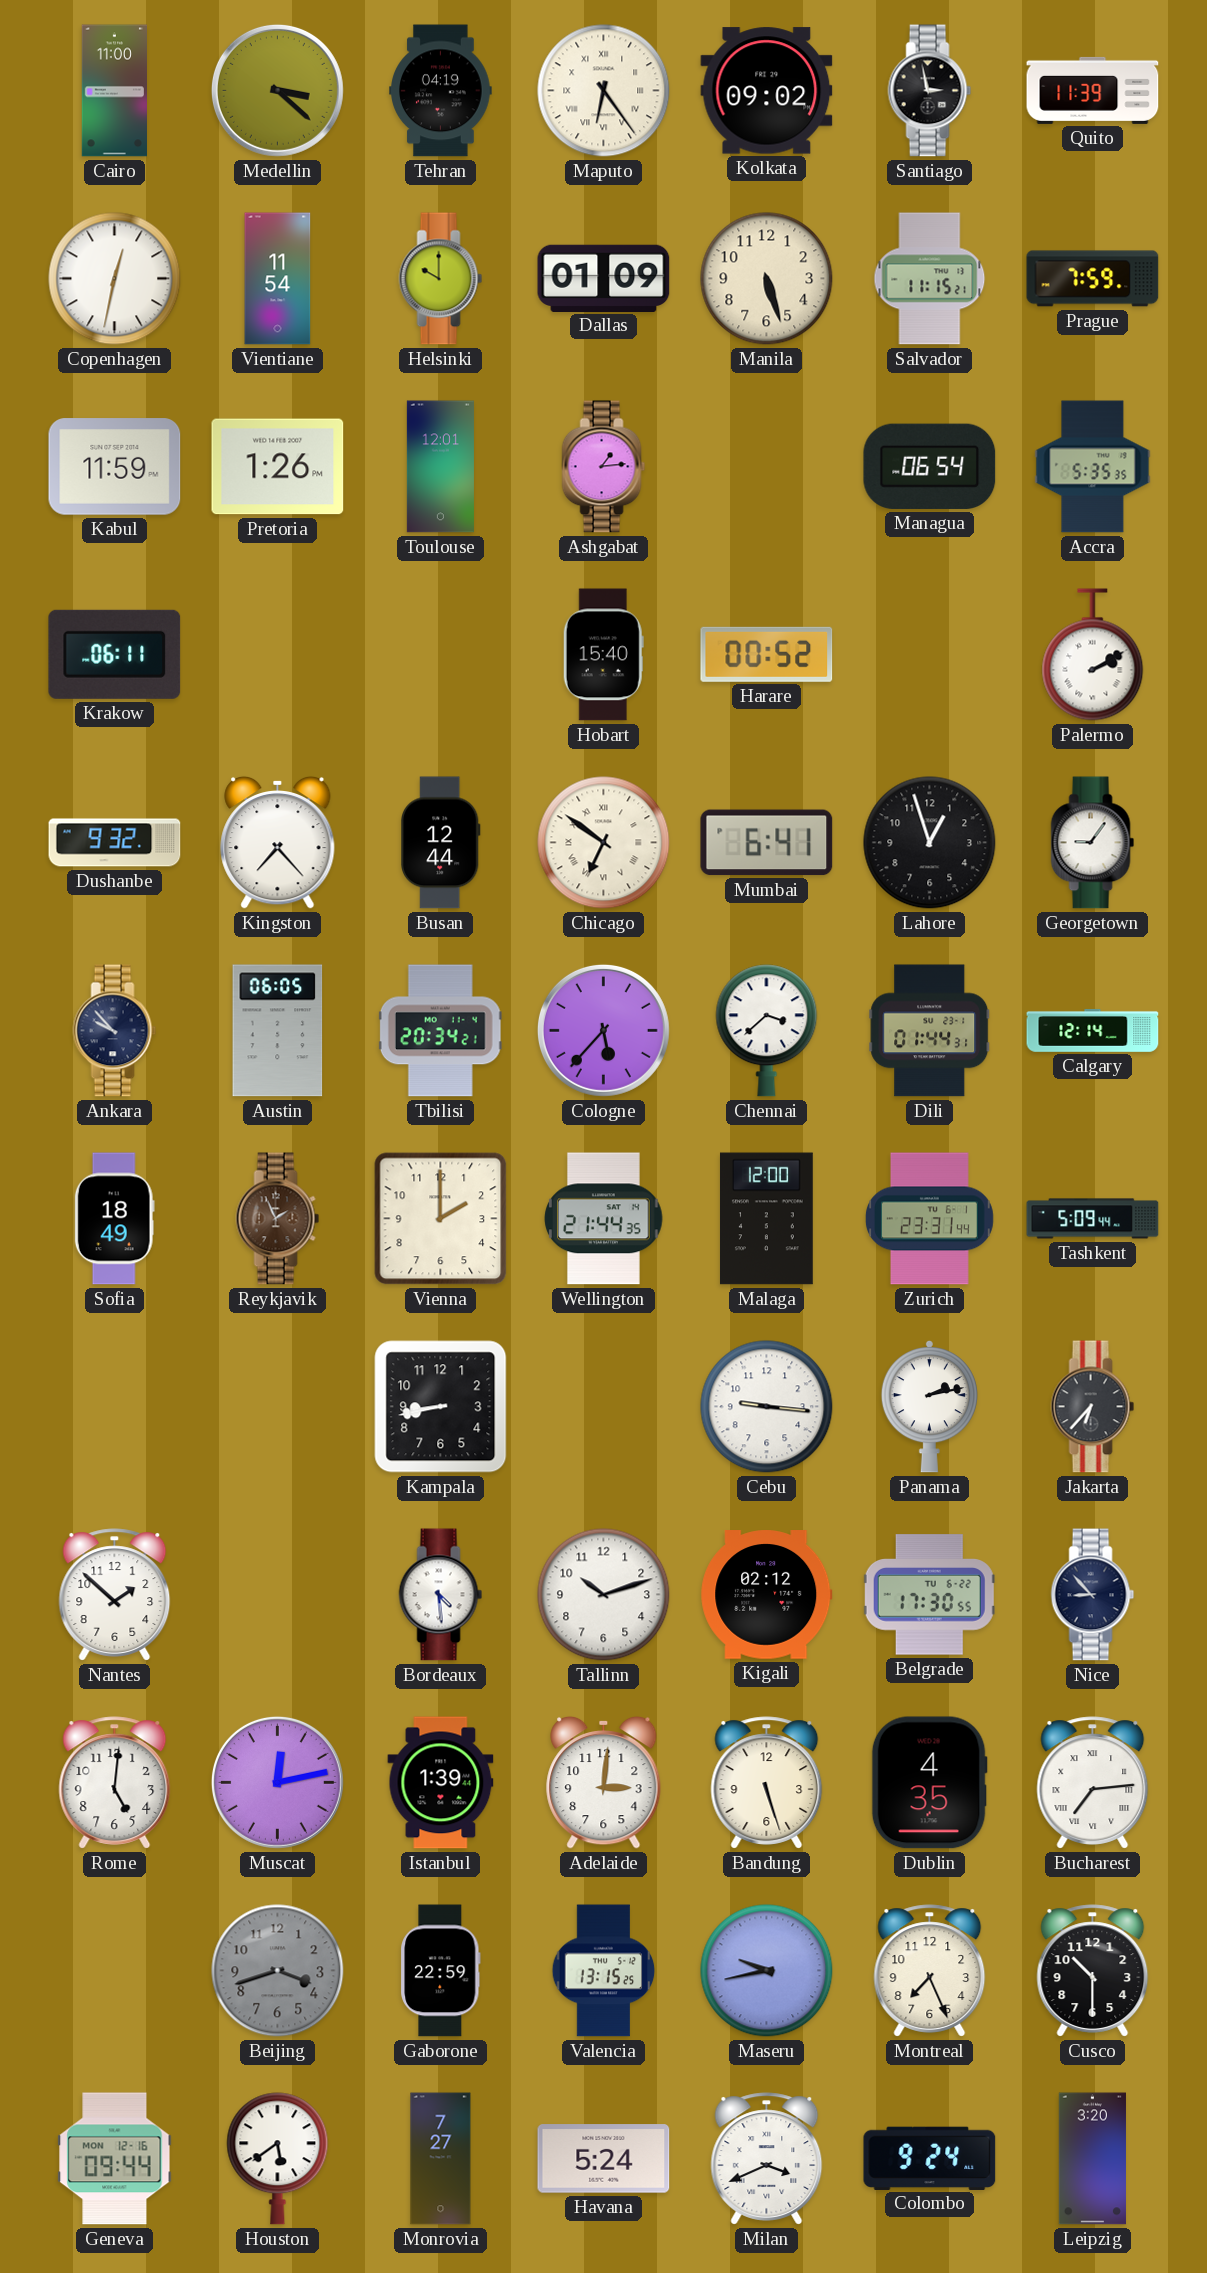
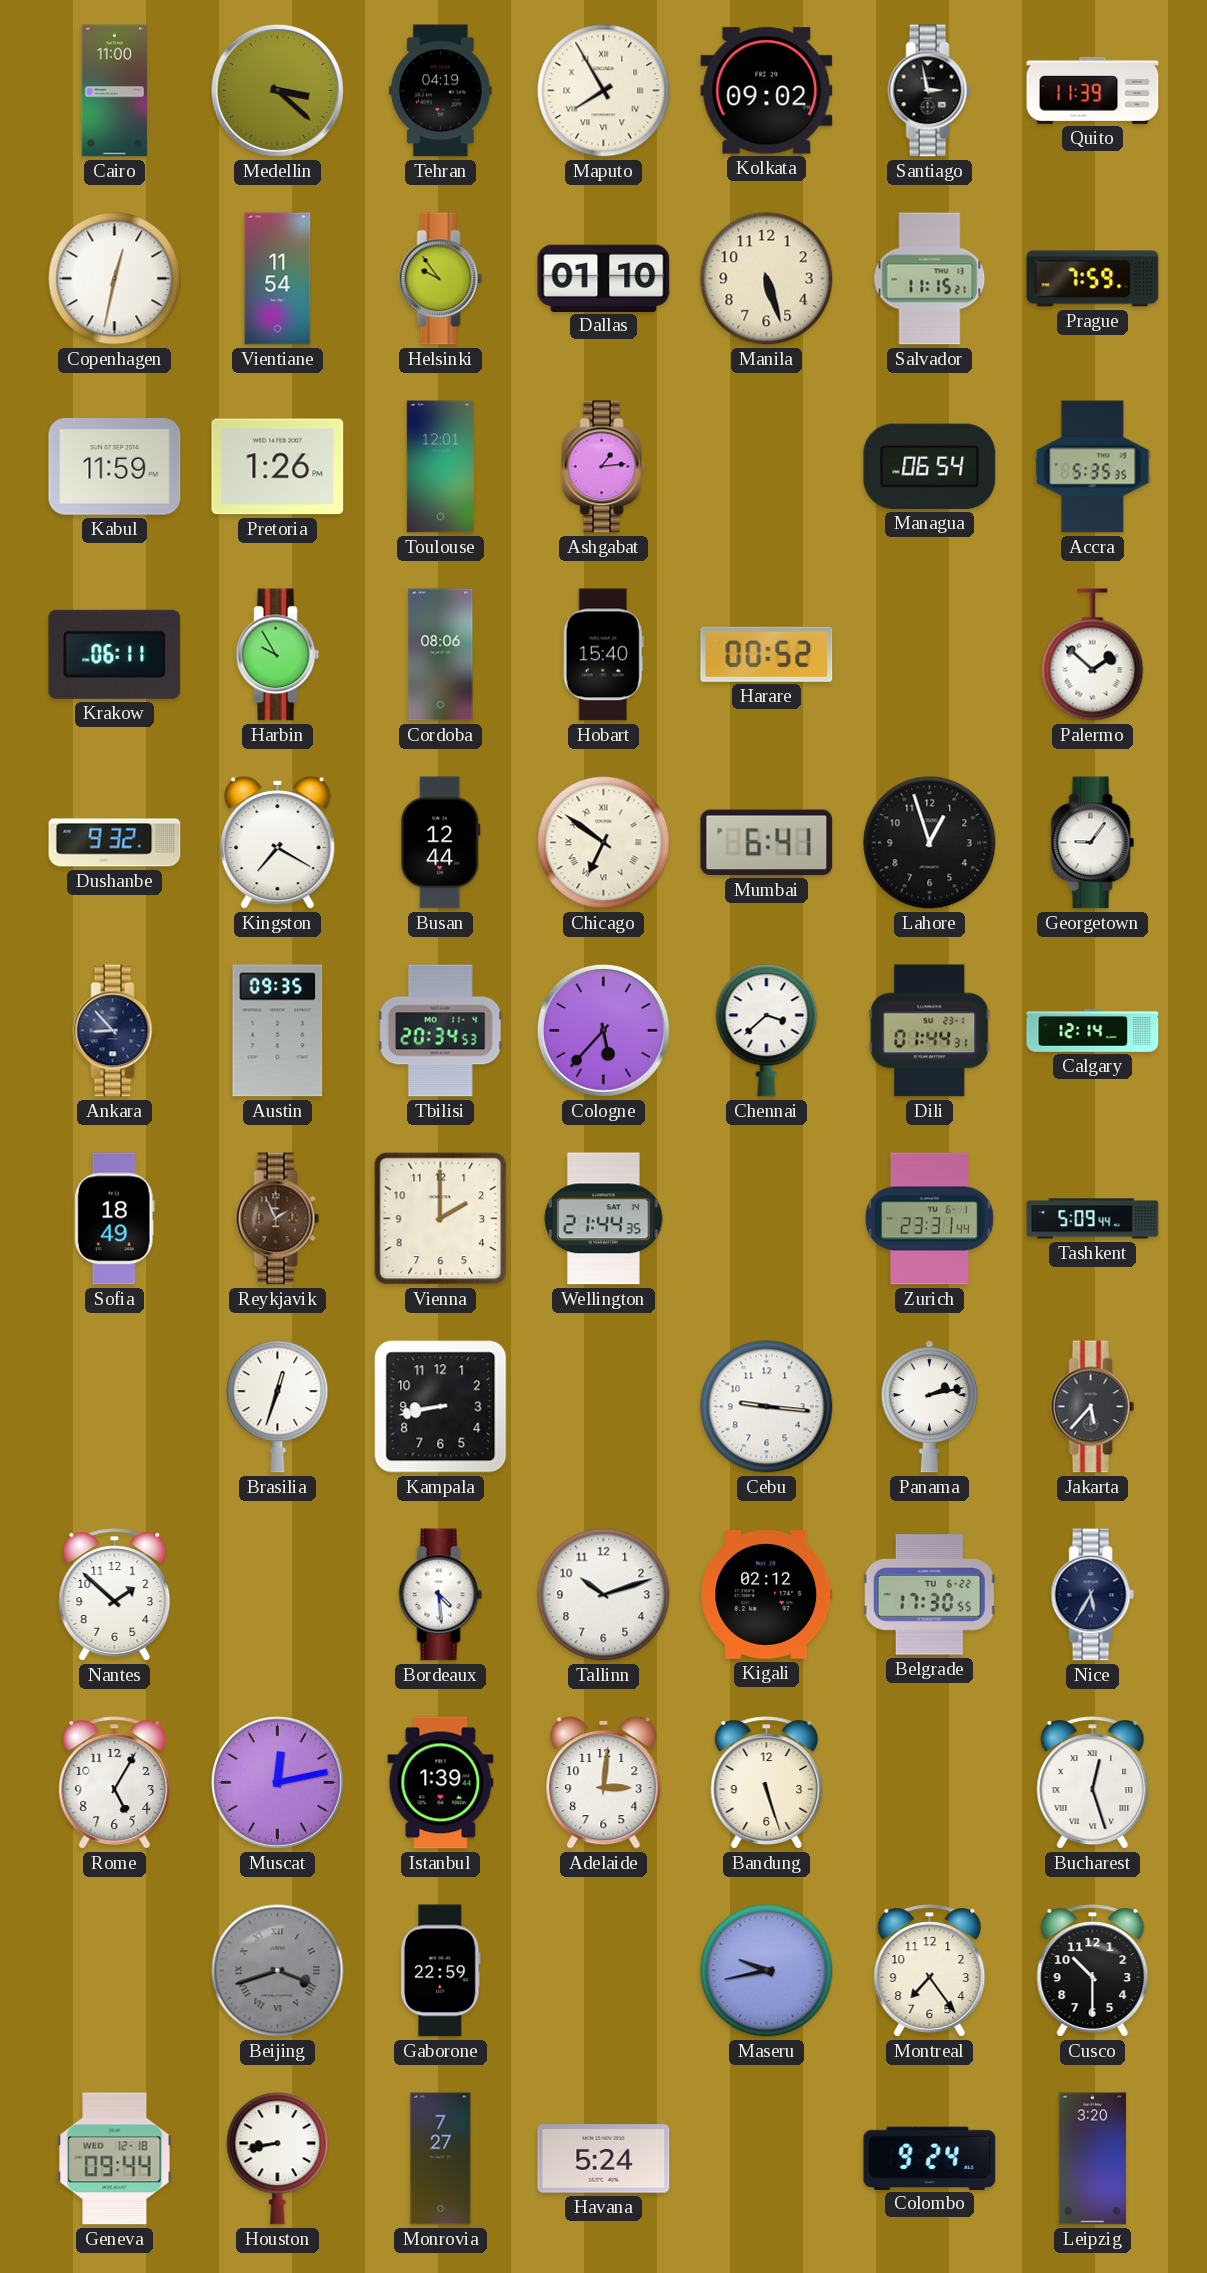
Maputo: 6:24 -> 7:55
Helsinki: 10:00 -> 9:54
Dallas: 01:09 -> 01:10
Harbin: none -> 9:55
Cordoba: none -> 08:06
Palermo: 2:10 -> 1:52
Kingston: 7:23 -> 7:20
Ankara: 9:53 -> 8:53
Austin: 06:05 -> 09:35
Tbilisi: 20:34:21 -> 20:34:53
Malaga: 12:00 -> none
Brasilia: none -> 12:33
Jakarta: 6:37 -> 5:37
Nice: 8:53 -> 5:35
Rome: 5:01 -> 5:05
Dublin: 4:35 -> none
Bucharest: 7:14 -> 12:27
Beijing numerals: Arabic -> Roman
Valencia: 13:15 -> none
Montreal: 7:26 -> 7:24
Geneva date: MON 12-16 -> WED 12-18
Houston: 5:39 -> 8:43
Milan: 3:41 -> none
